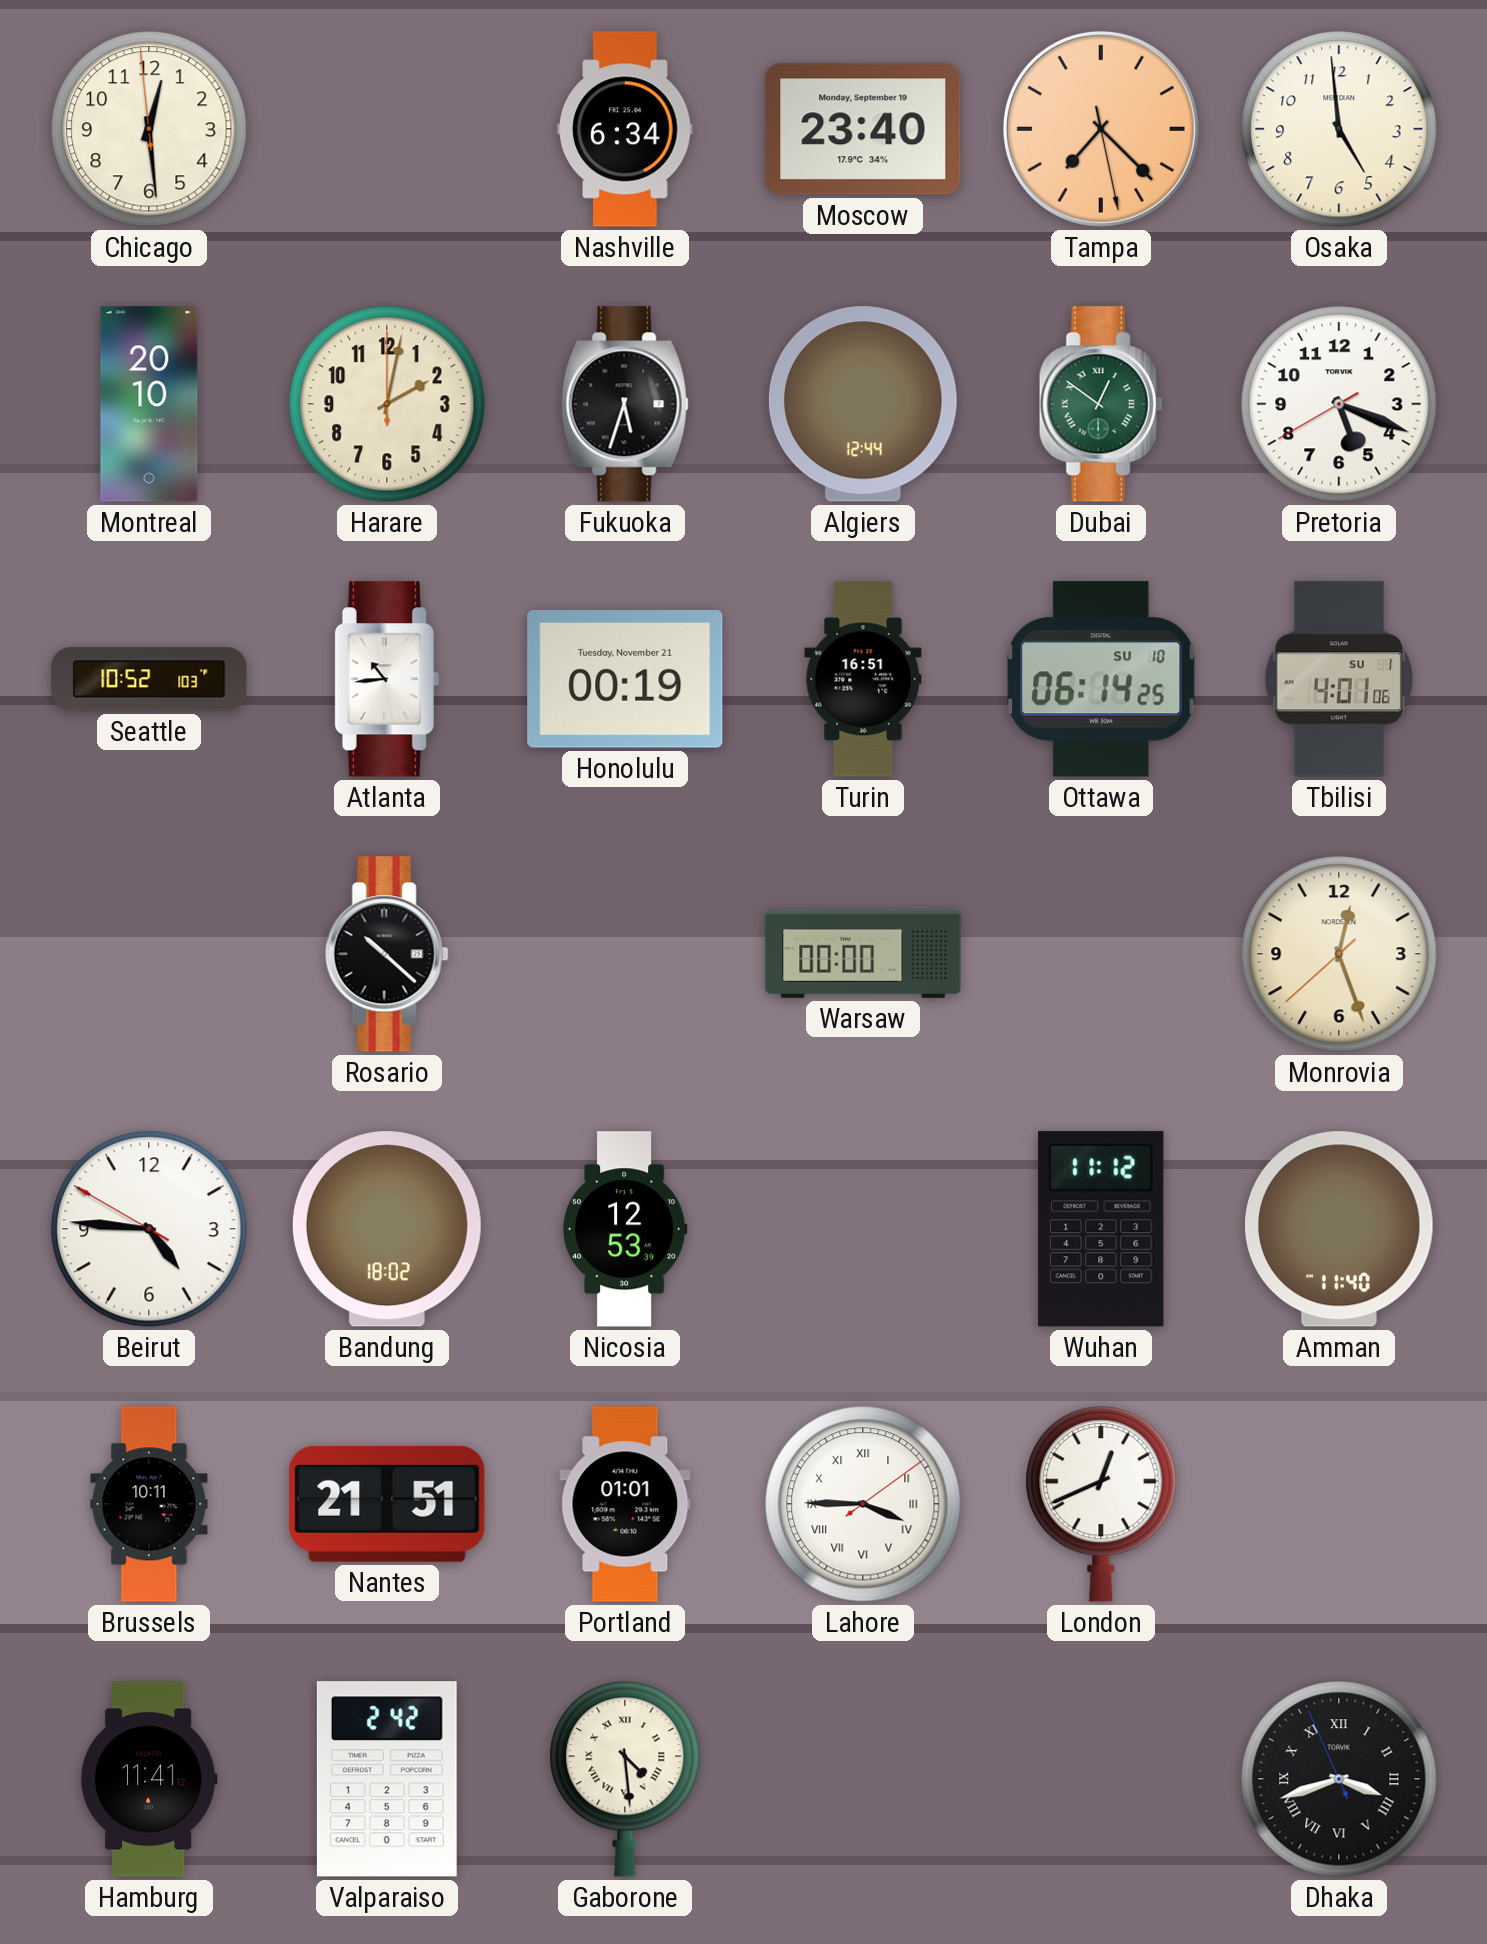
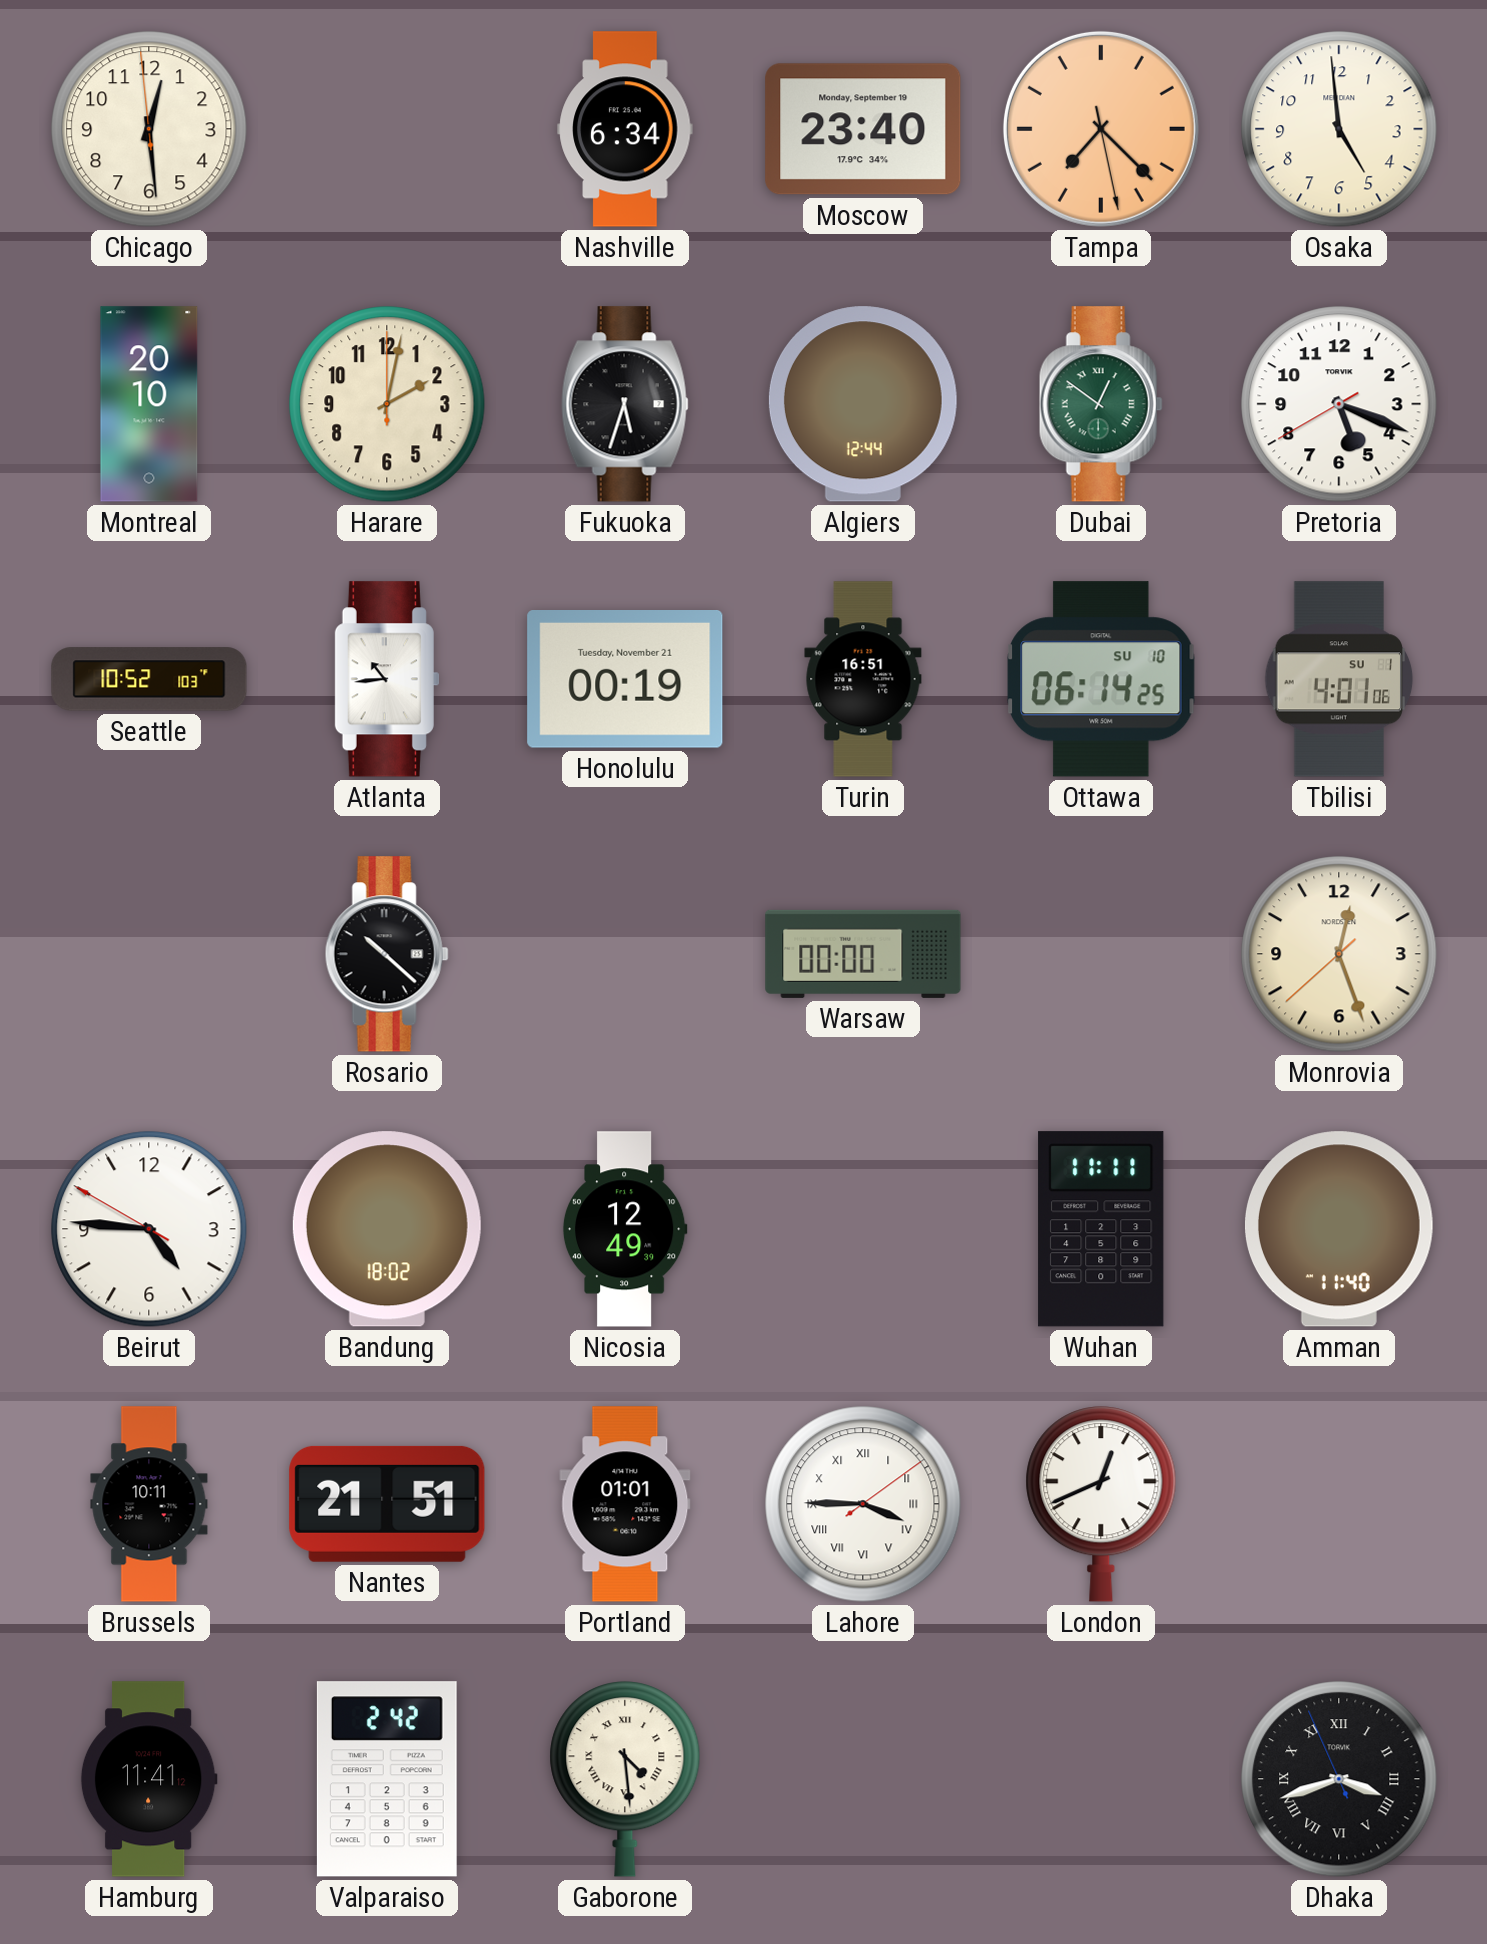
Nicosia: 12:53 -> 12:49
Wuhan: 11:12 -> 11:11
